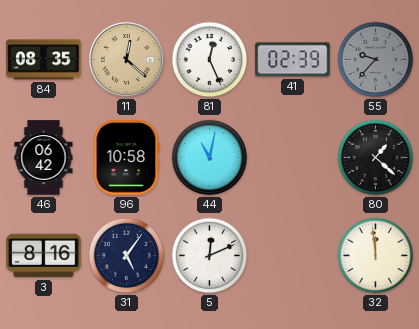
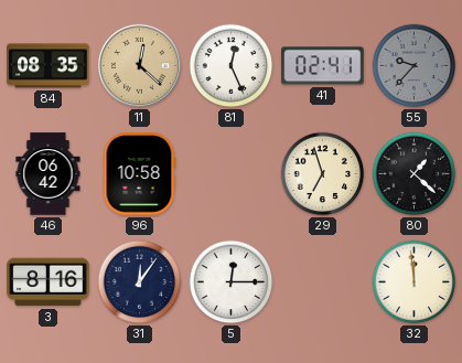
41: 02:39 -> 02:41
44: 11:02 -> none
29: none -> 6:57
31: 5:06 -> 12:06
5: 12:11 -> 12:15
